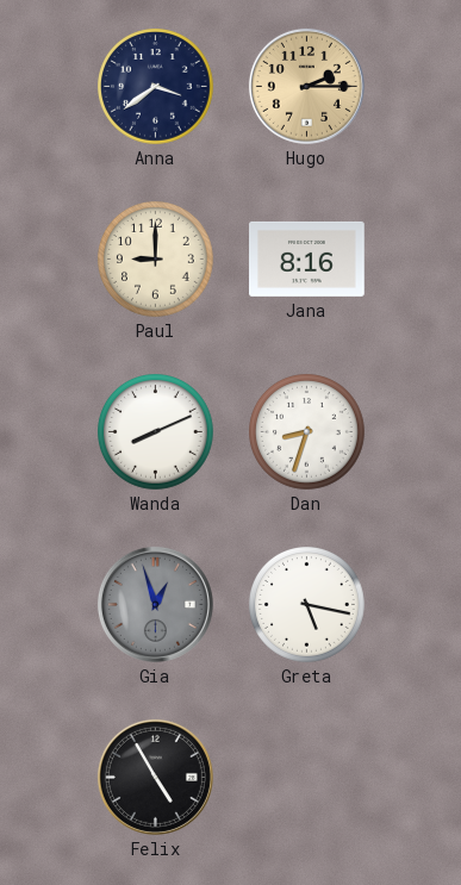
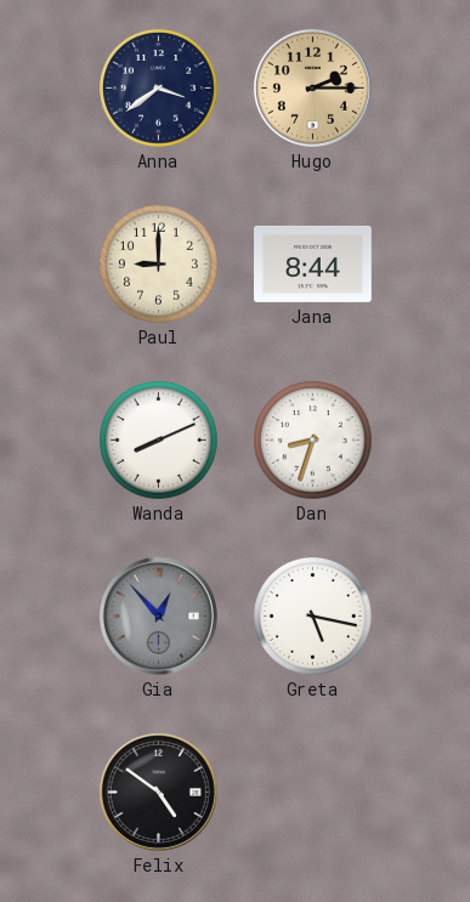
Jana: 8:16 -> 8:44
Gia: 12:57 -> 12:53
Felix: 4:55 -> 4:51
